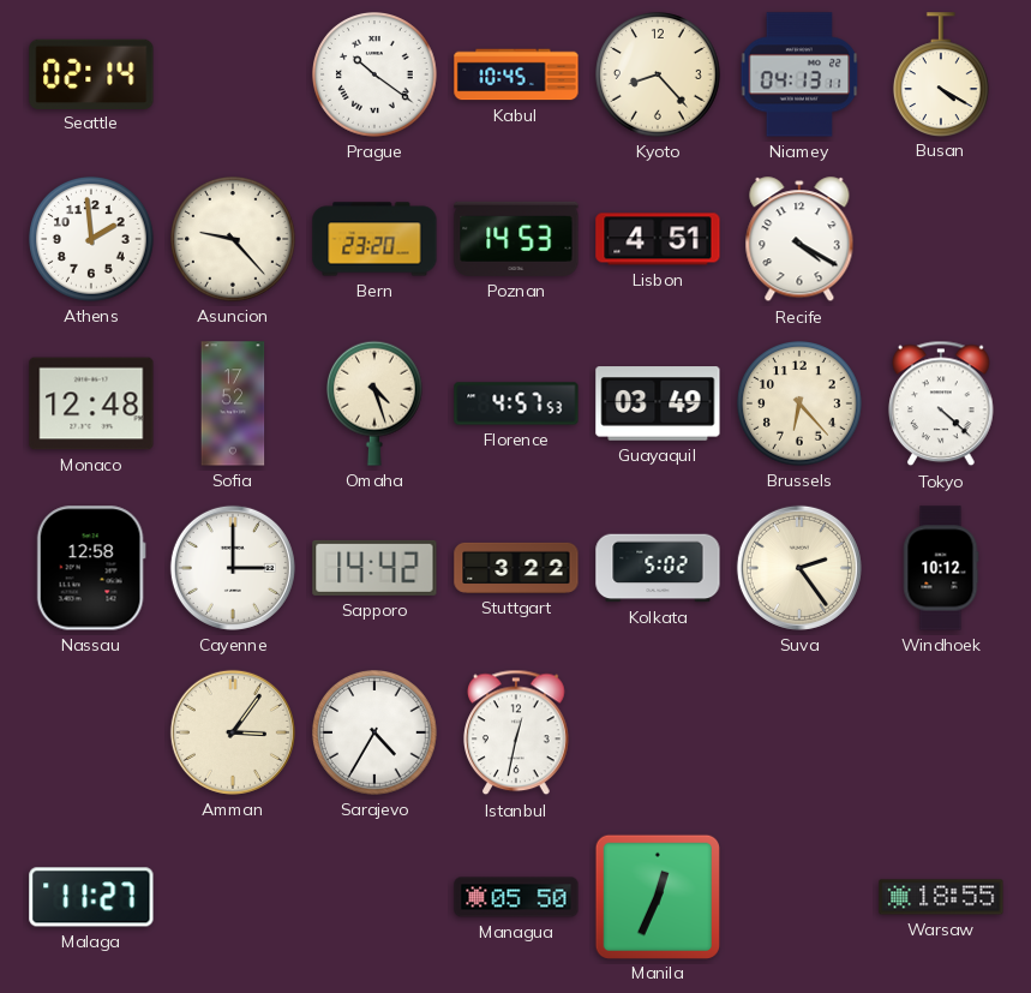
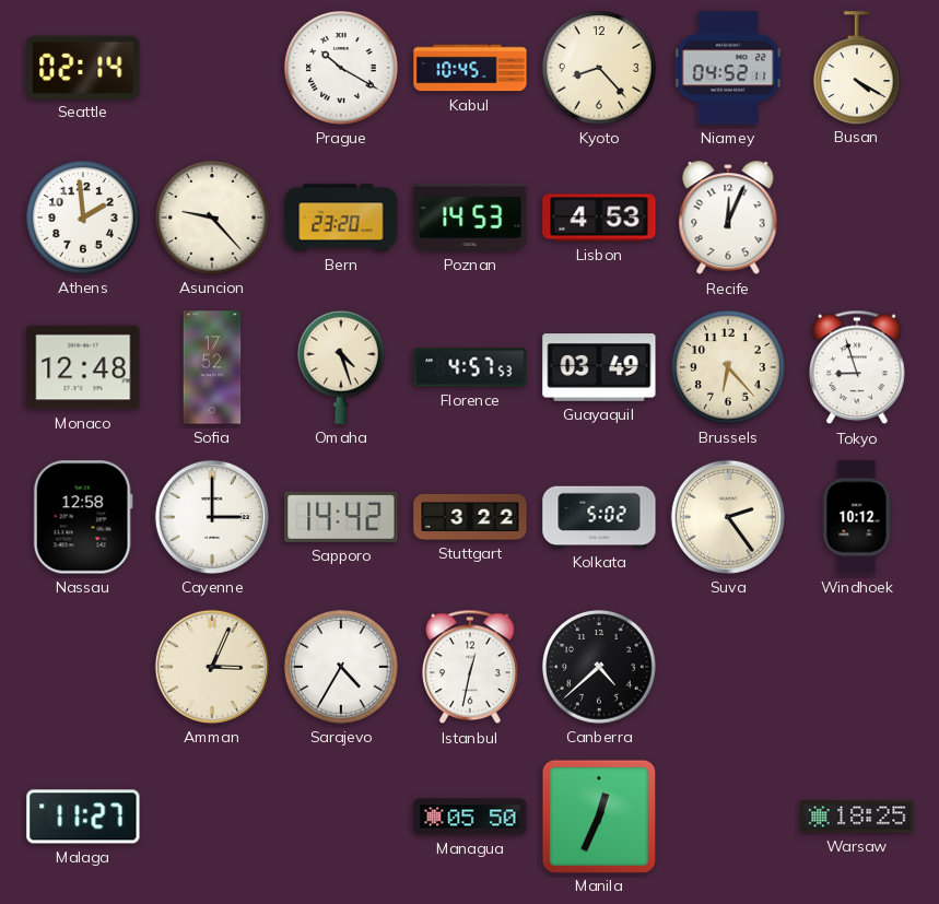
Prague: 10:21 -> 10:20
Niamey: 04:13 -> 04:52
Lisbon: 4:51 -> 4:53
Recife: 4:20 -> 12:04
Tokyo: 4:22 -> 8:57
Amman: 3:06 -> 3:04
Canberra: none -> 4:38
Warsaw: 18:55 -> 18:25
